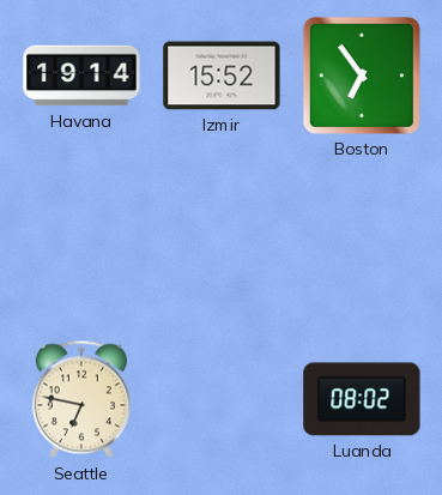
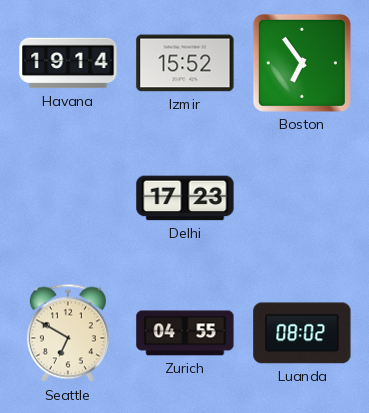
Delhi: none -> 17:23
Seattle: 6:47 -> 6:50
Zurich: none -> 04:55
